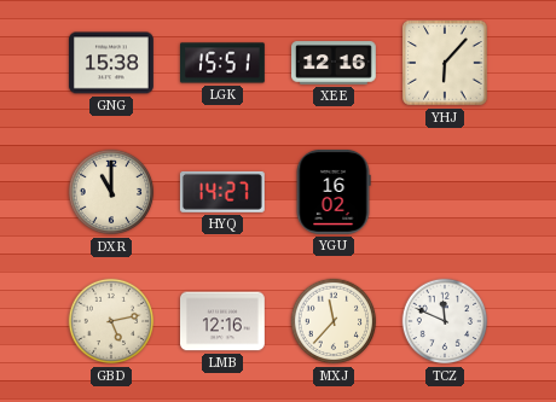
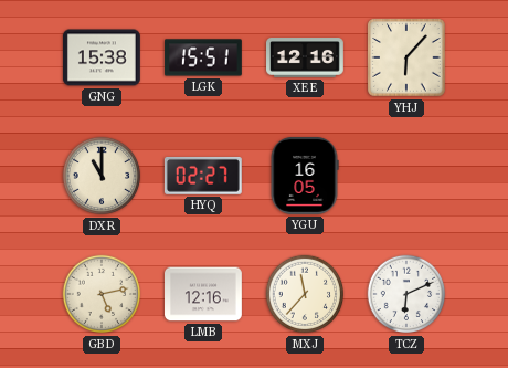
HYQ: 14:27 -> 02:27
YGU: 16:02 -> 16:05
TCZ: 11:49 -> 6:11
